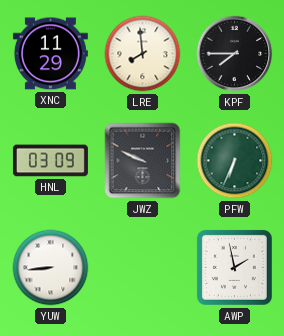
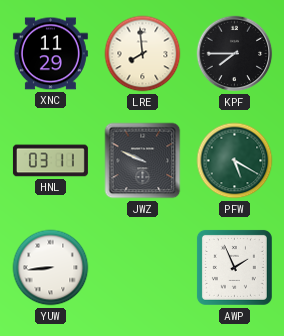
HNL: 03:09 -> 03:11
PFW: 6:34 -> 5:20
AWP: 1:58 -> 1:56
